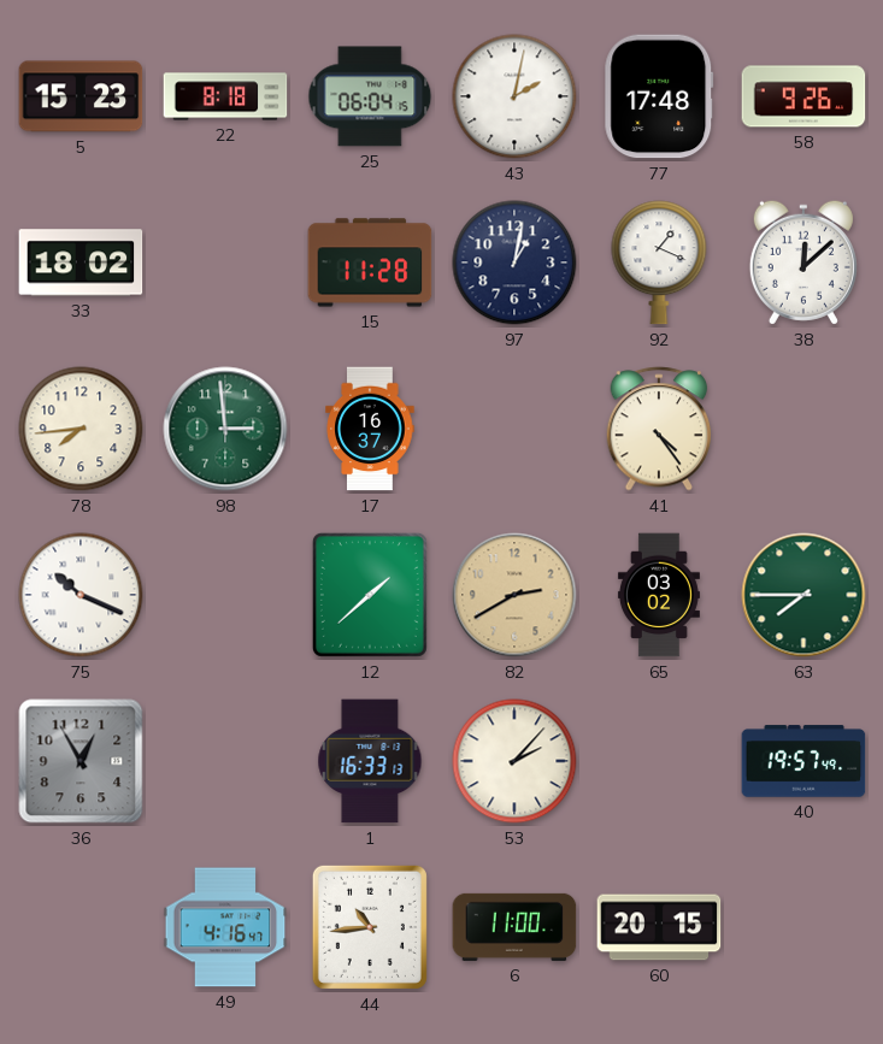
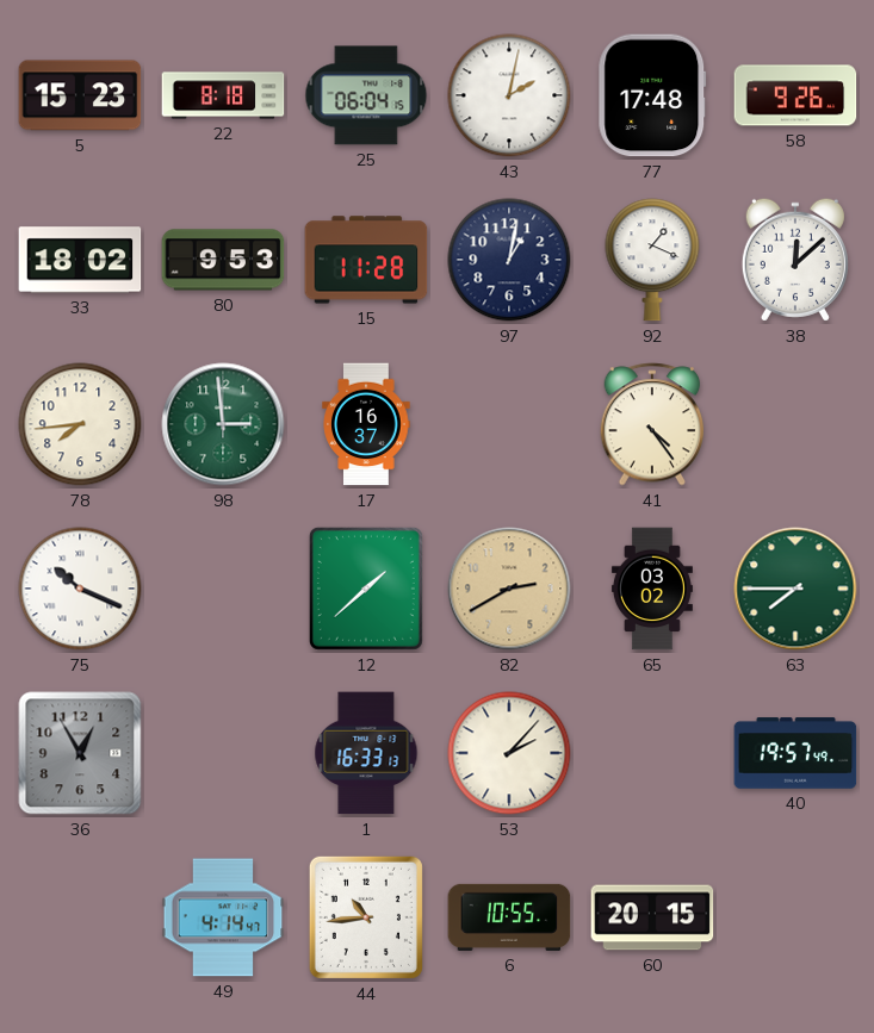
80: none -> 9:53
49: 4:16 -> 4:14
6: 11:00 -> 10:55
